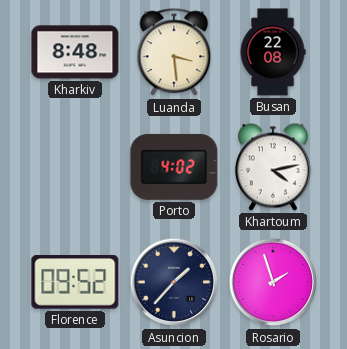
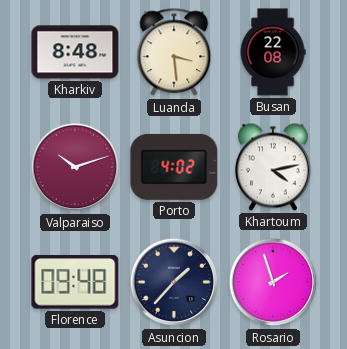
Valparaiso: none -> 10:12
Florence: 09:52 -> 09:48
